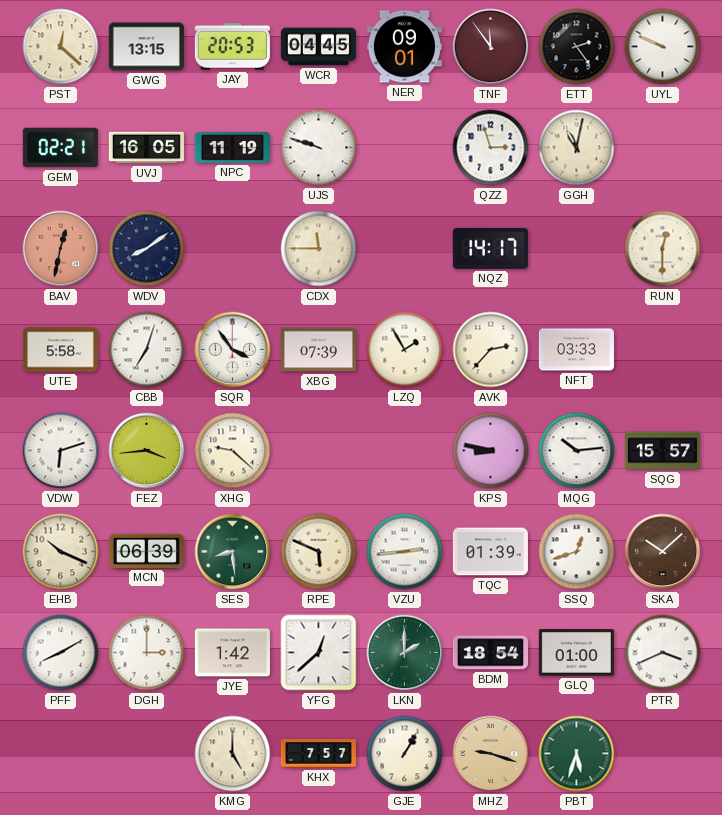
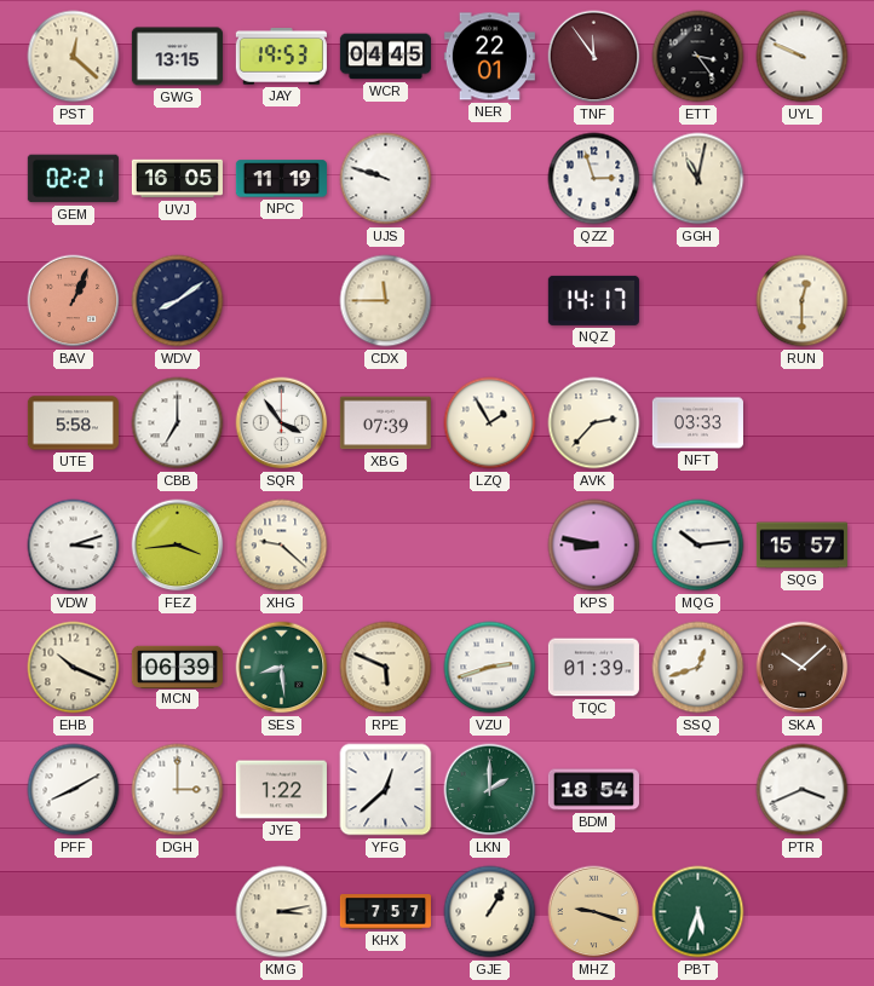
JAY: 20:53 -> 19:53
NER: 09:01 -> 22:01
ETT: 2:24 -> 3:24
BAV: 12:32 -> 1:04
CBB: 7:03 -> 7:00
VDW: 6:12 -> 3:12
VZU: 2:44 -> 2:42
JYE: 1:42 -> 1:22
GLQ: 01:00 -> none
KMG: 5:00 -> 3:13
